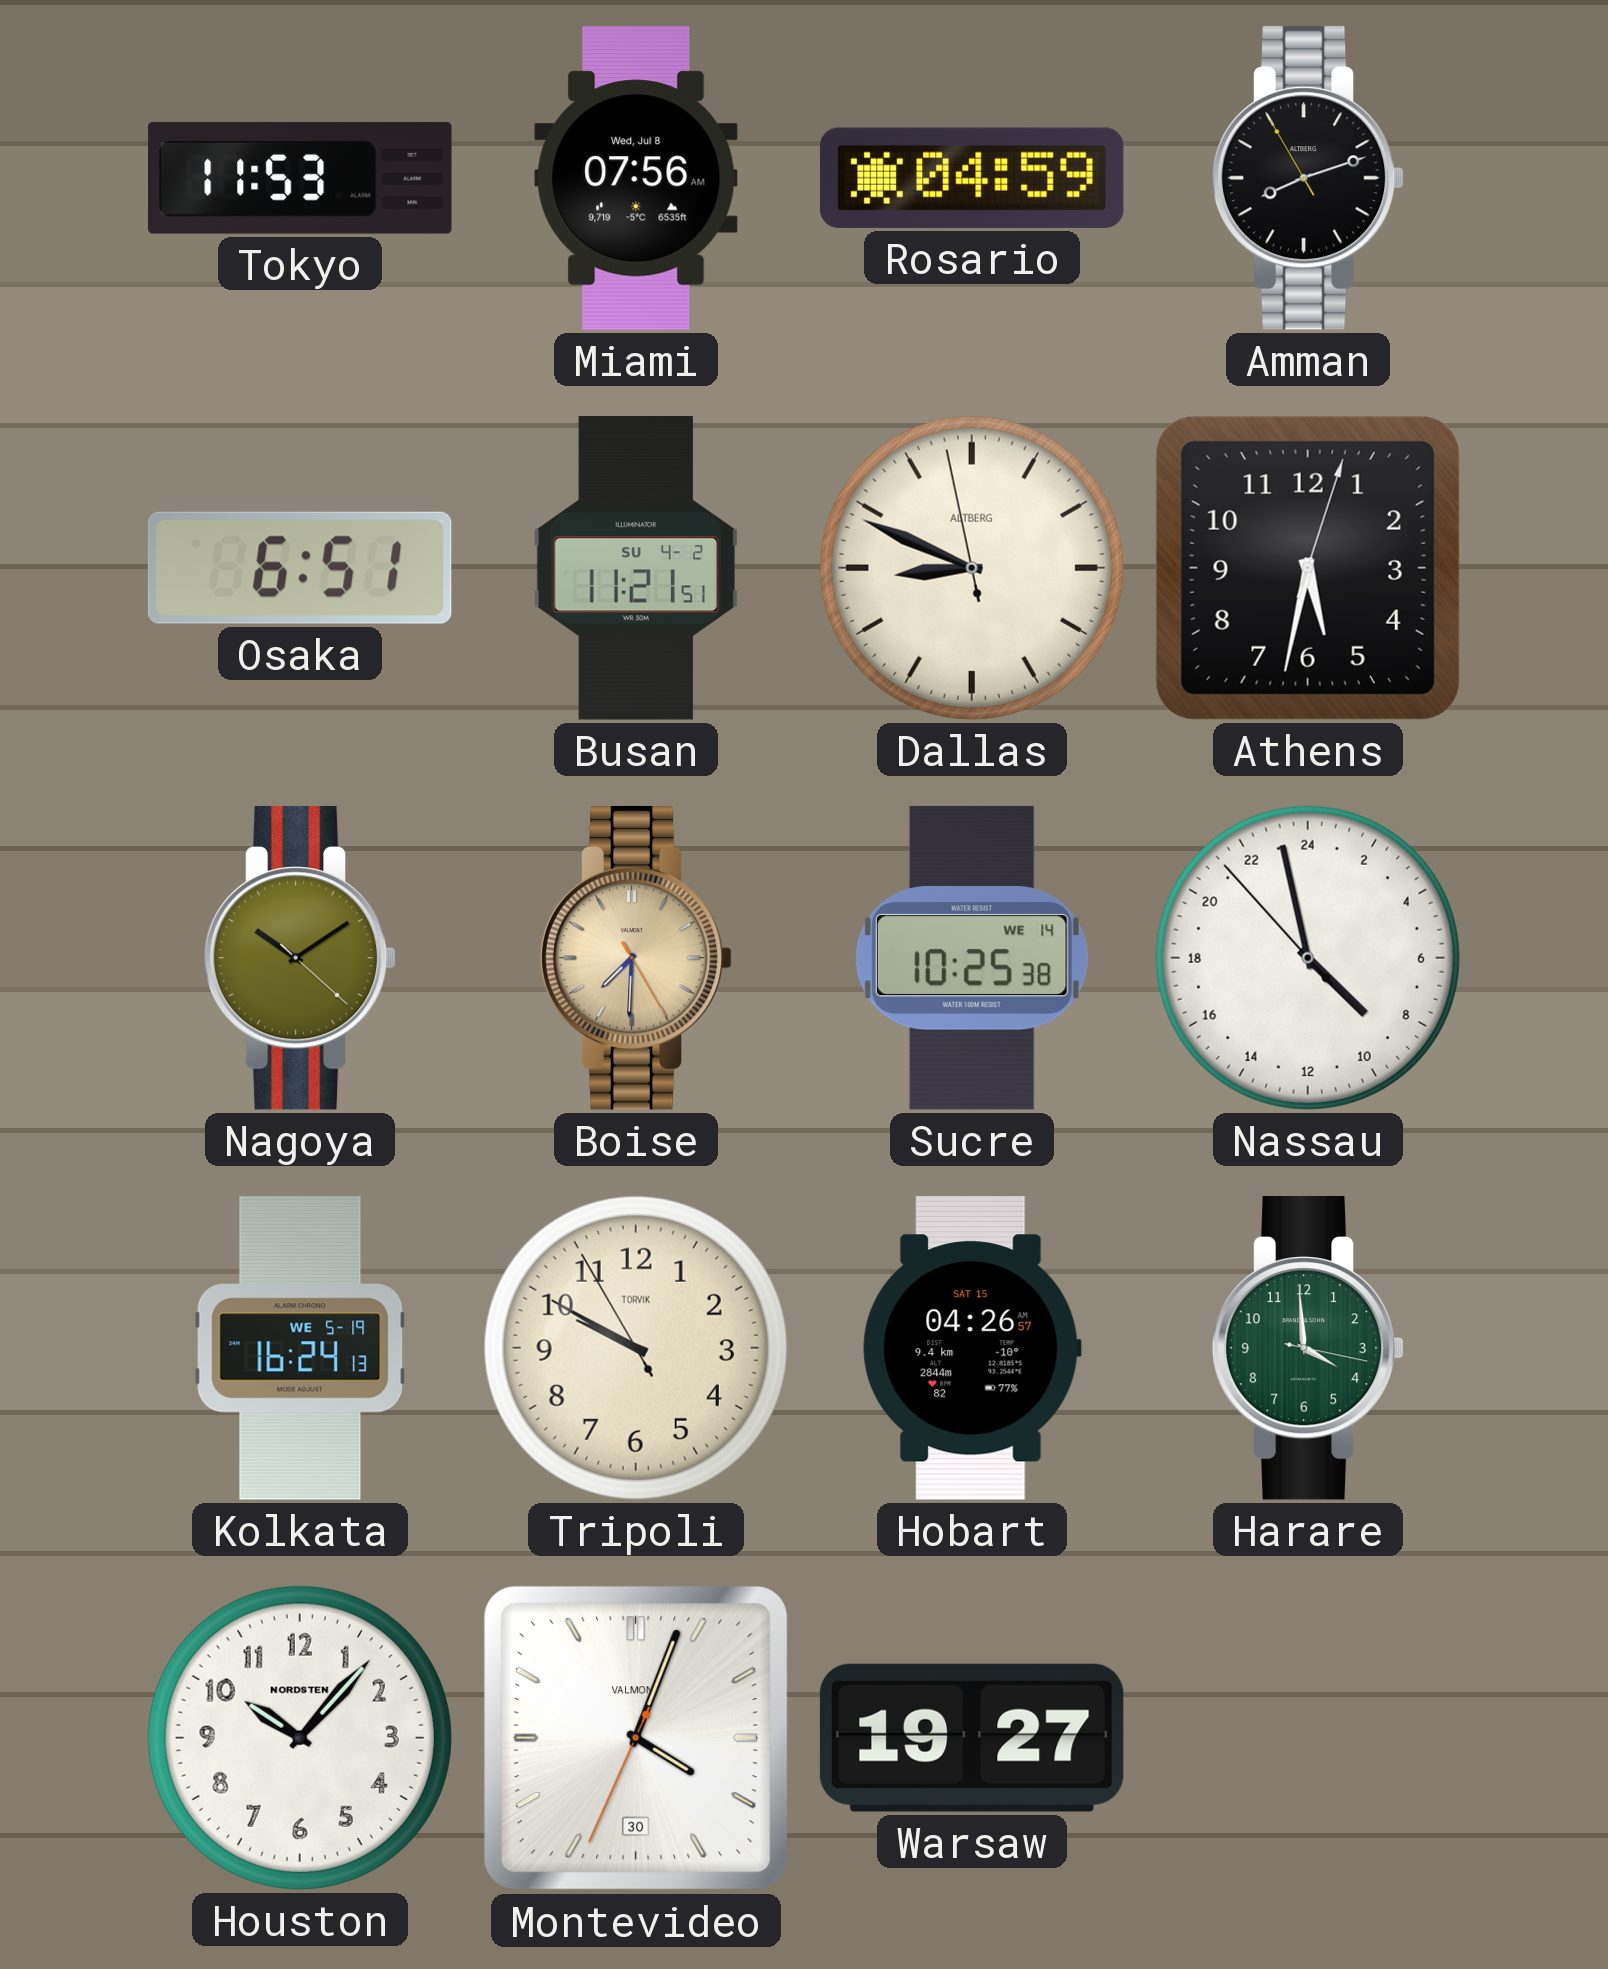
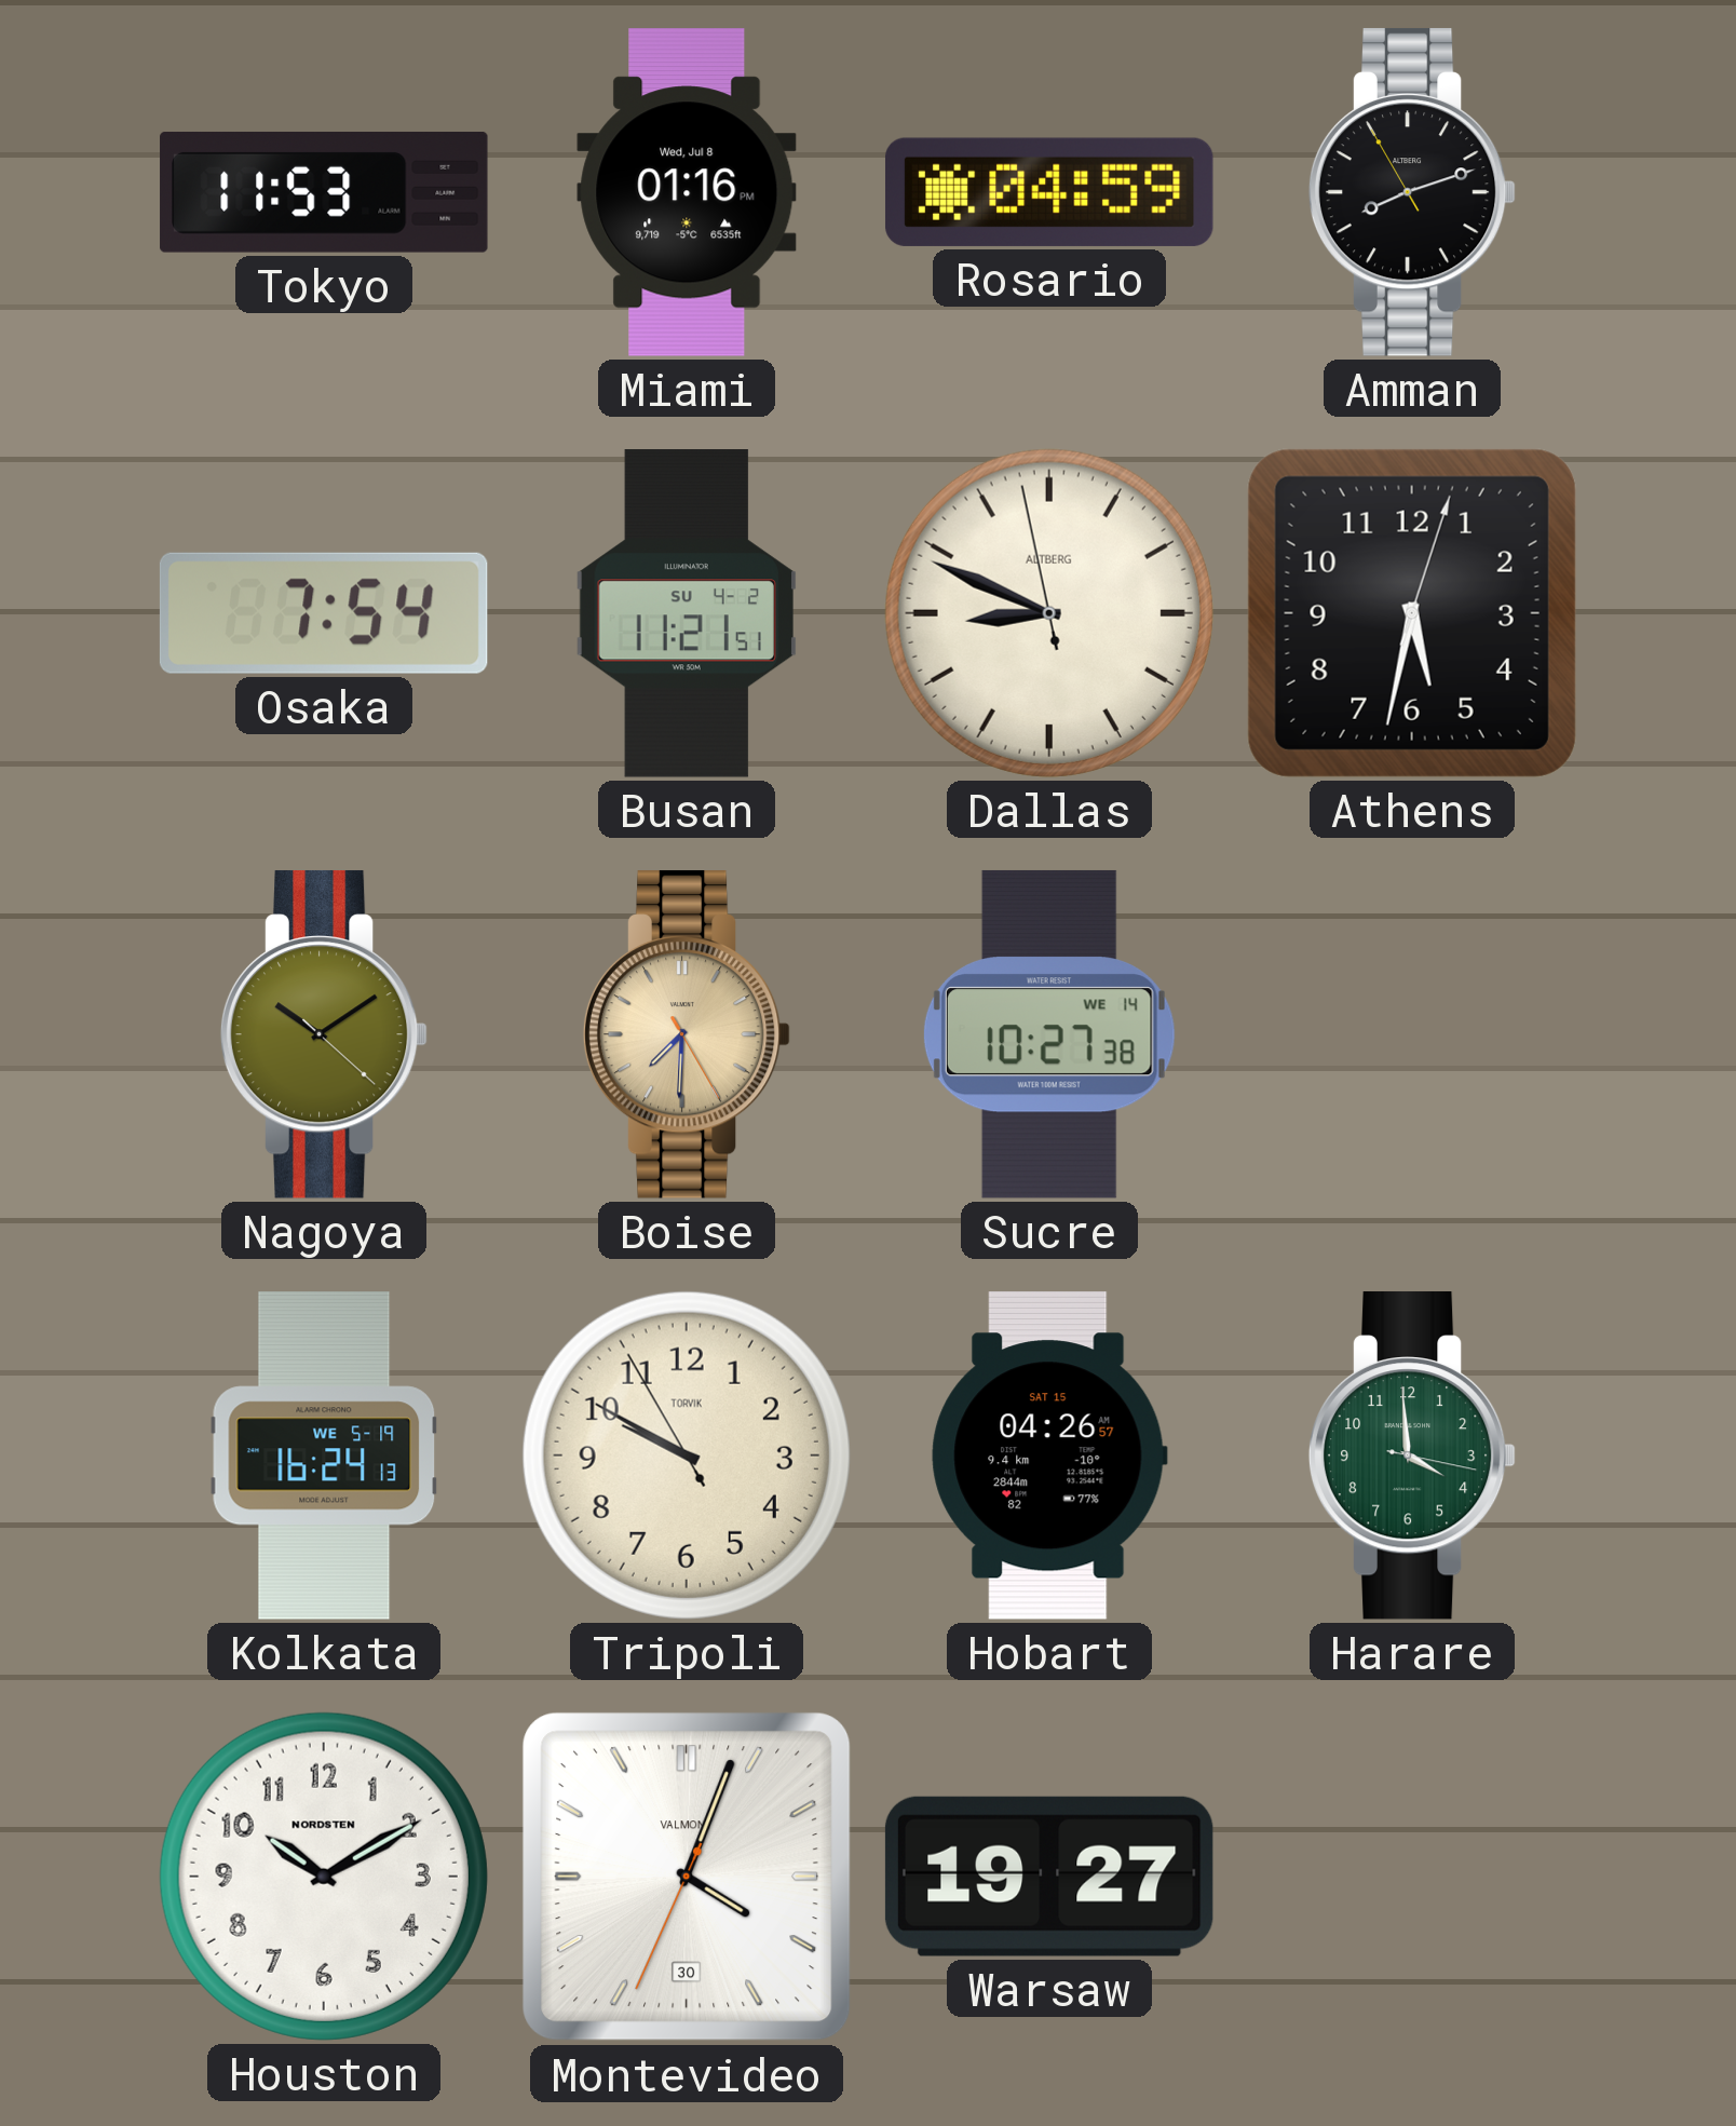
Miami: 07:56 -> 01:16
Osaka: 6:51 -> 7:54
Sucre: 10:25 -> 10:27
Nassau: 8:57 -> none
Houston: 10:07 -> 10:10
